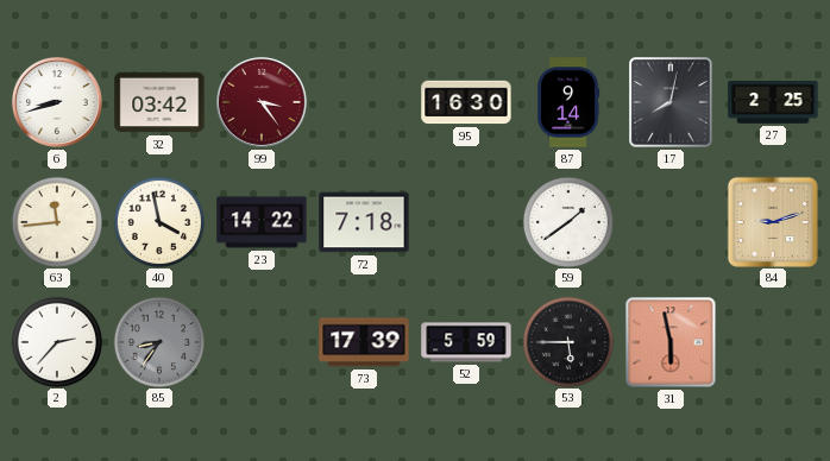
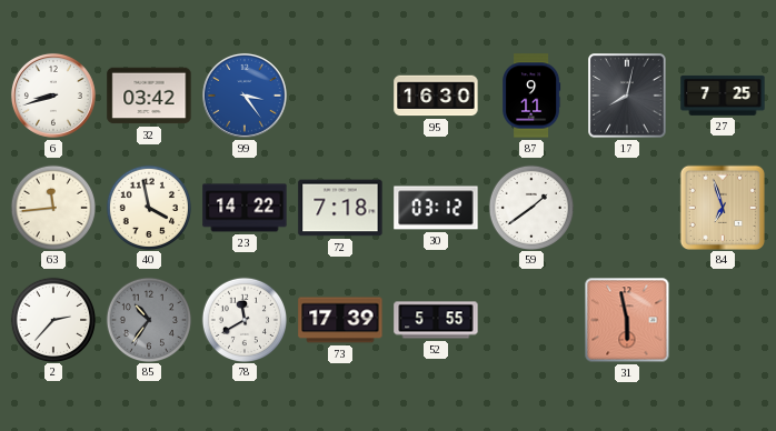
99 dial: burgundy -> blue
87: 9:14 -> 9:11
27: 2:25 -> 7:25
30: none -> 03:12
84: 9:12 -> 6:57
85: 8:36 -> 10:36
78: none -> 11:40
52: 5:59 -> 5:55
53: 5:45 -> none
